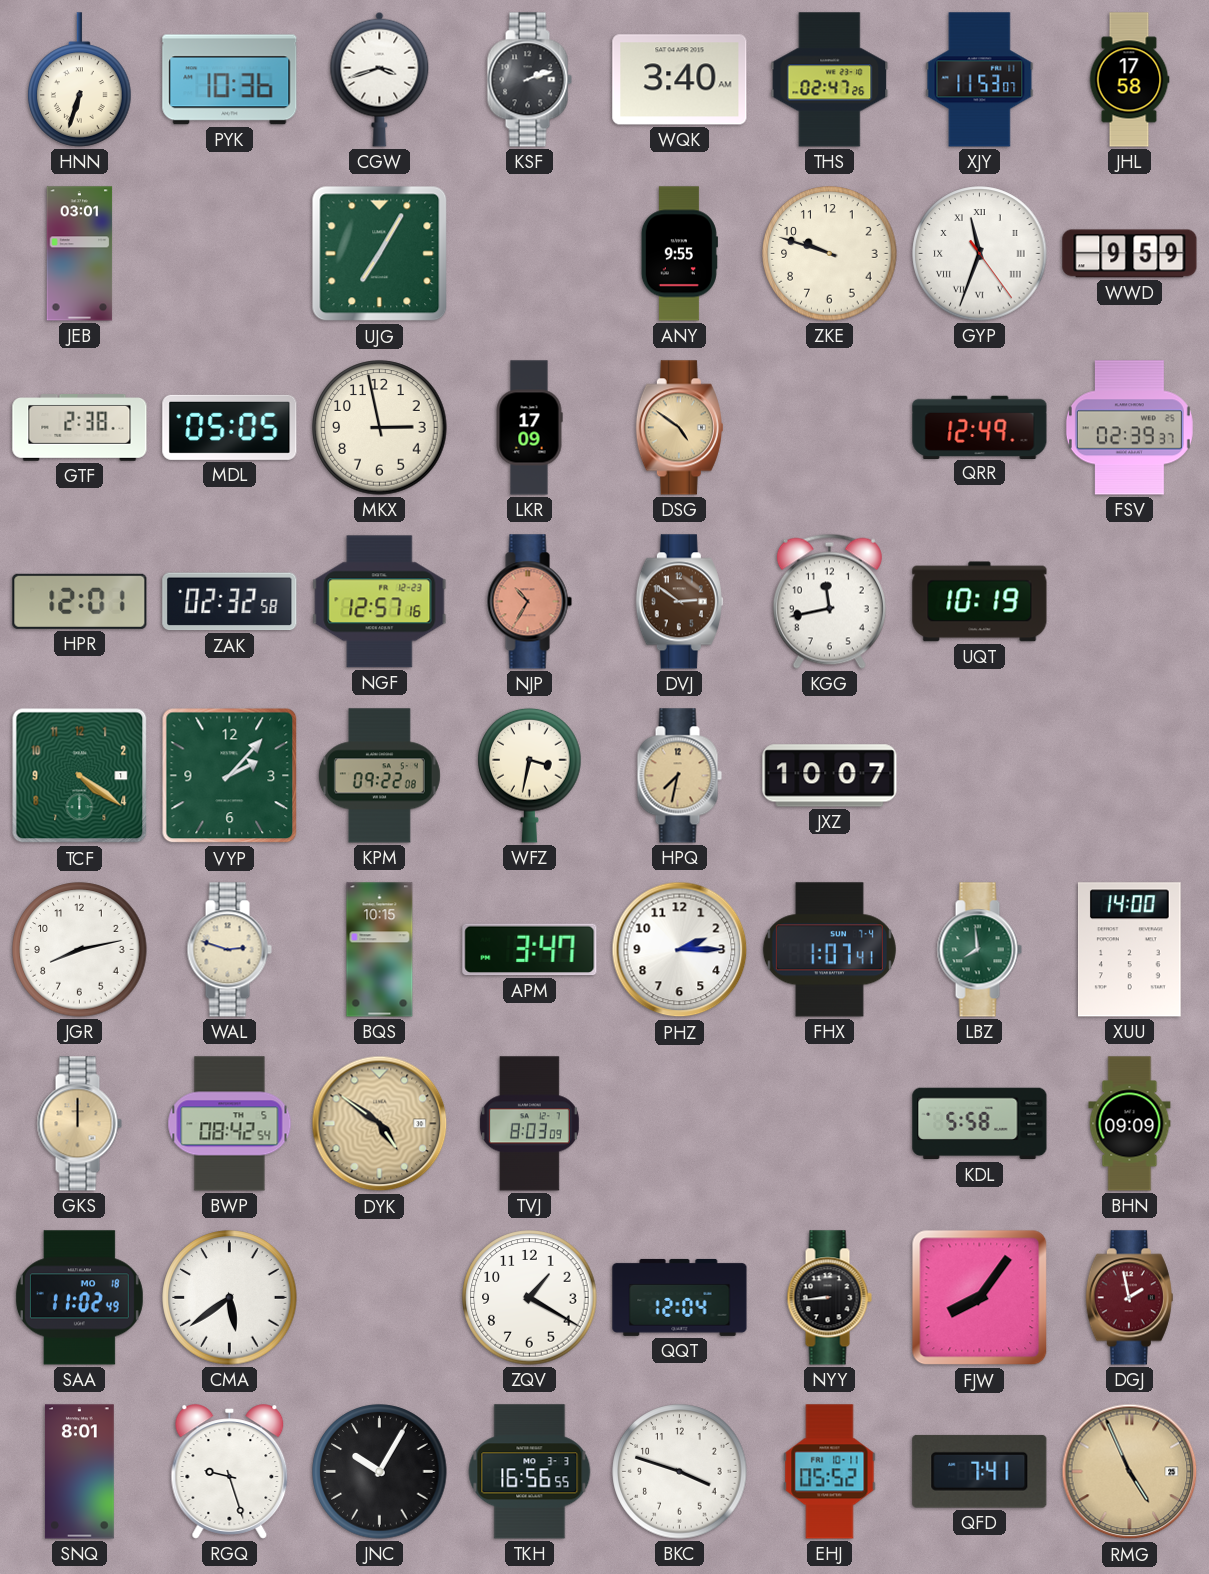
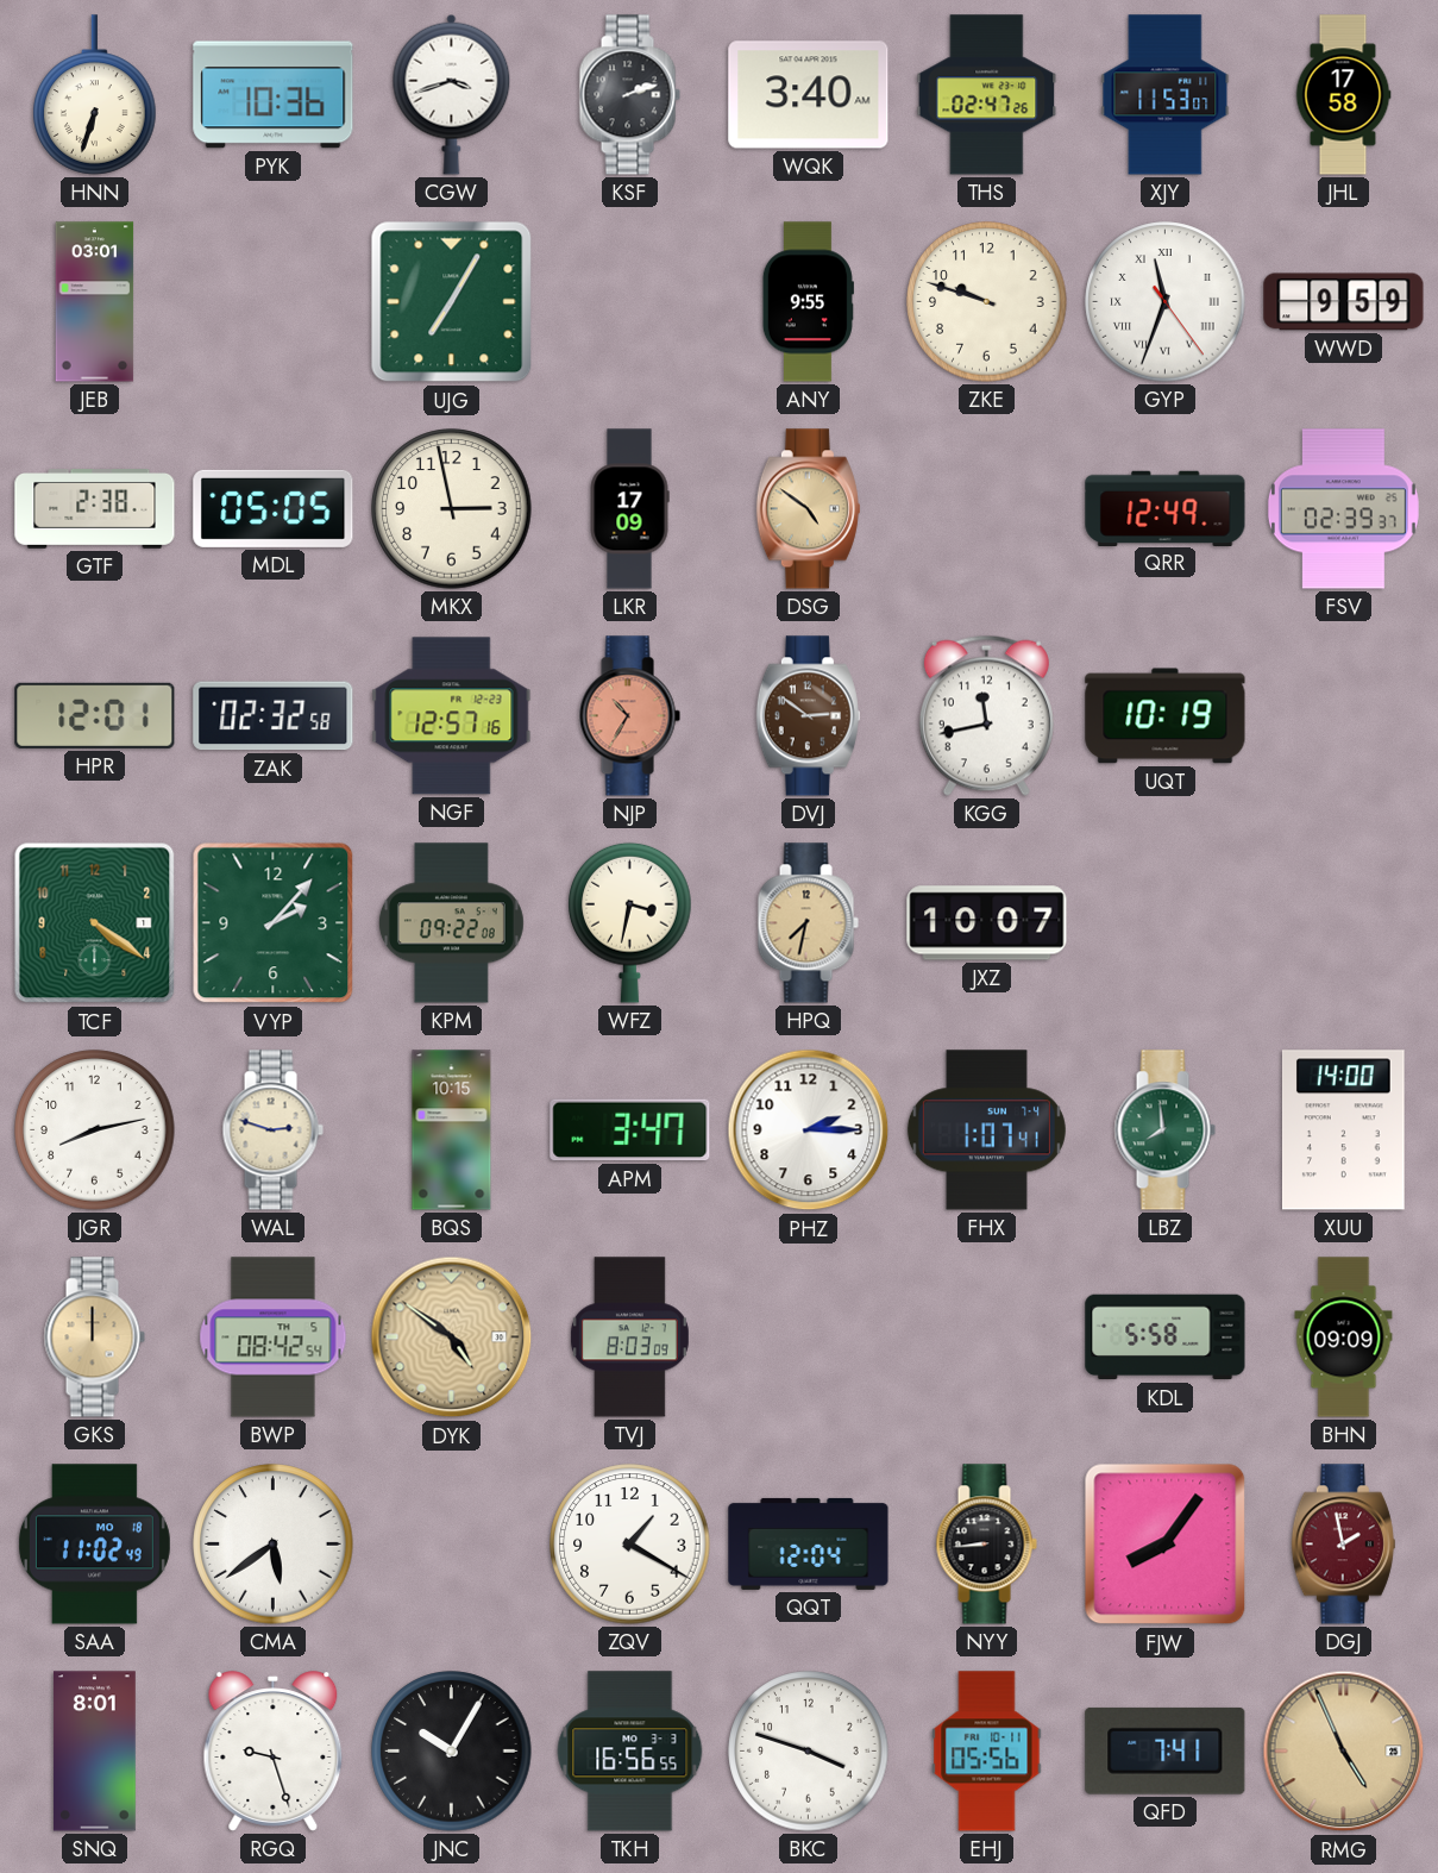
EHJ: 05:52 -> 05:56
